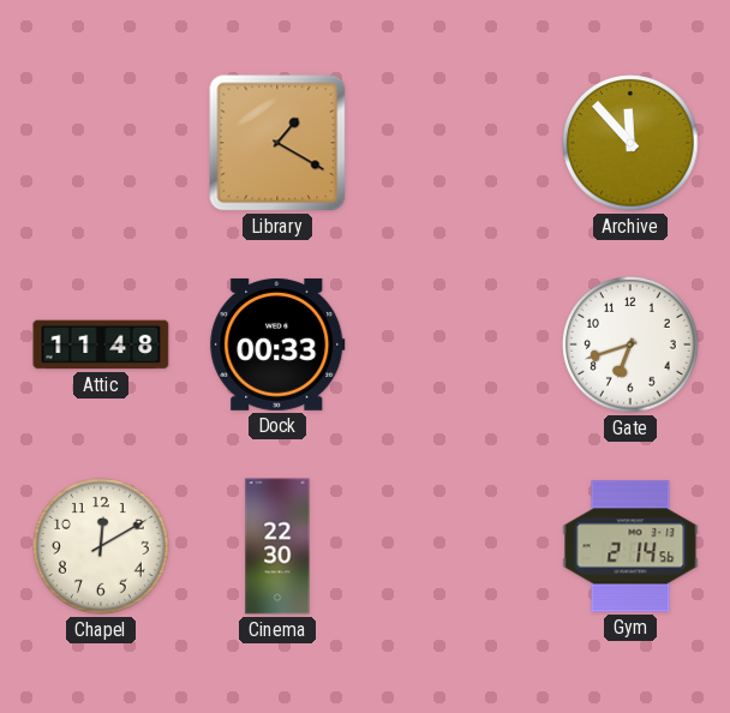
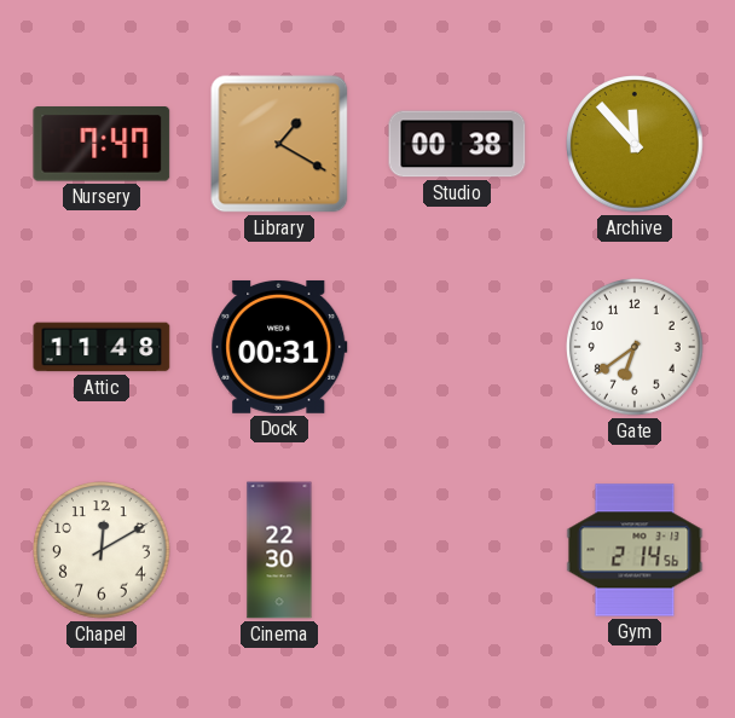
Nursery: none -> 7:47
Studio: none -> 00:38
Dock: 00:33 -> 00:31
Gate: 6:42 -> 6:39
